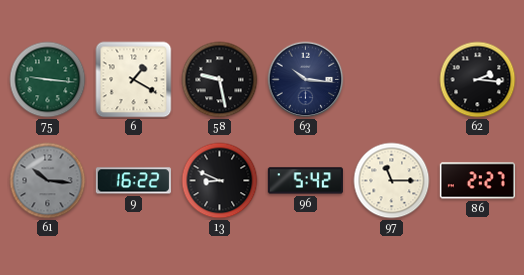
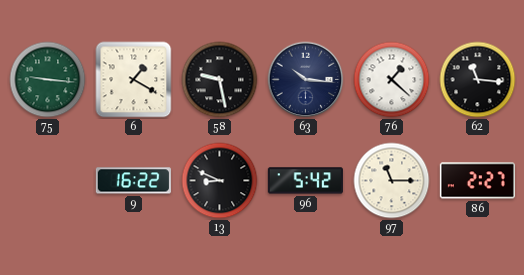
76: none -> 1:22
62: 2:16 -> 11:16
61: 10:16 -> none
